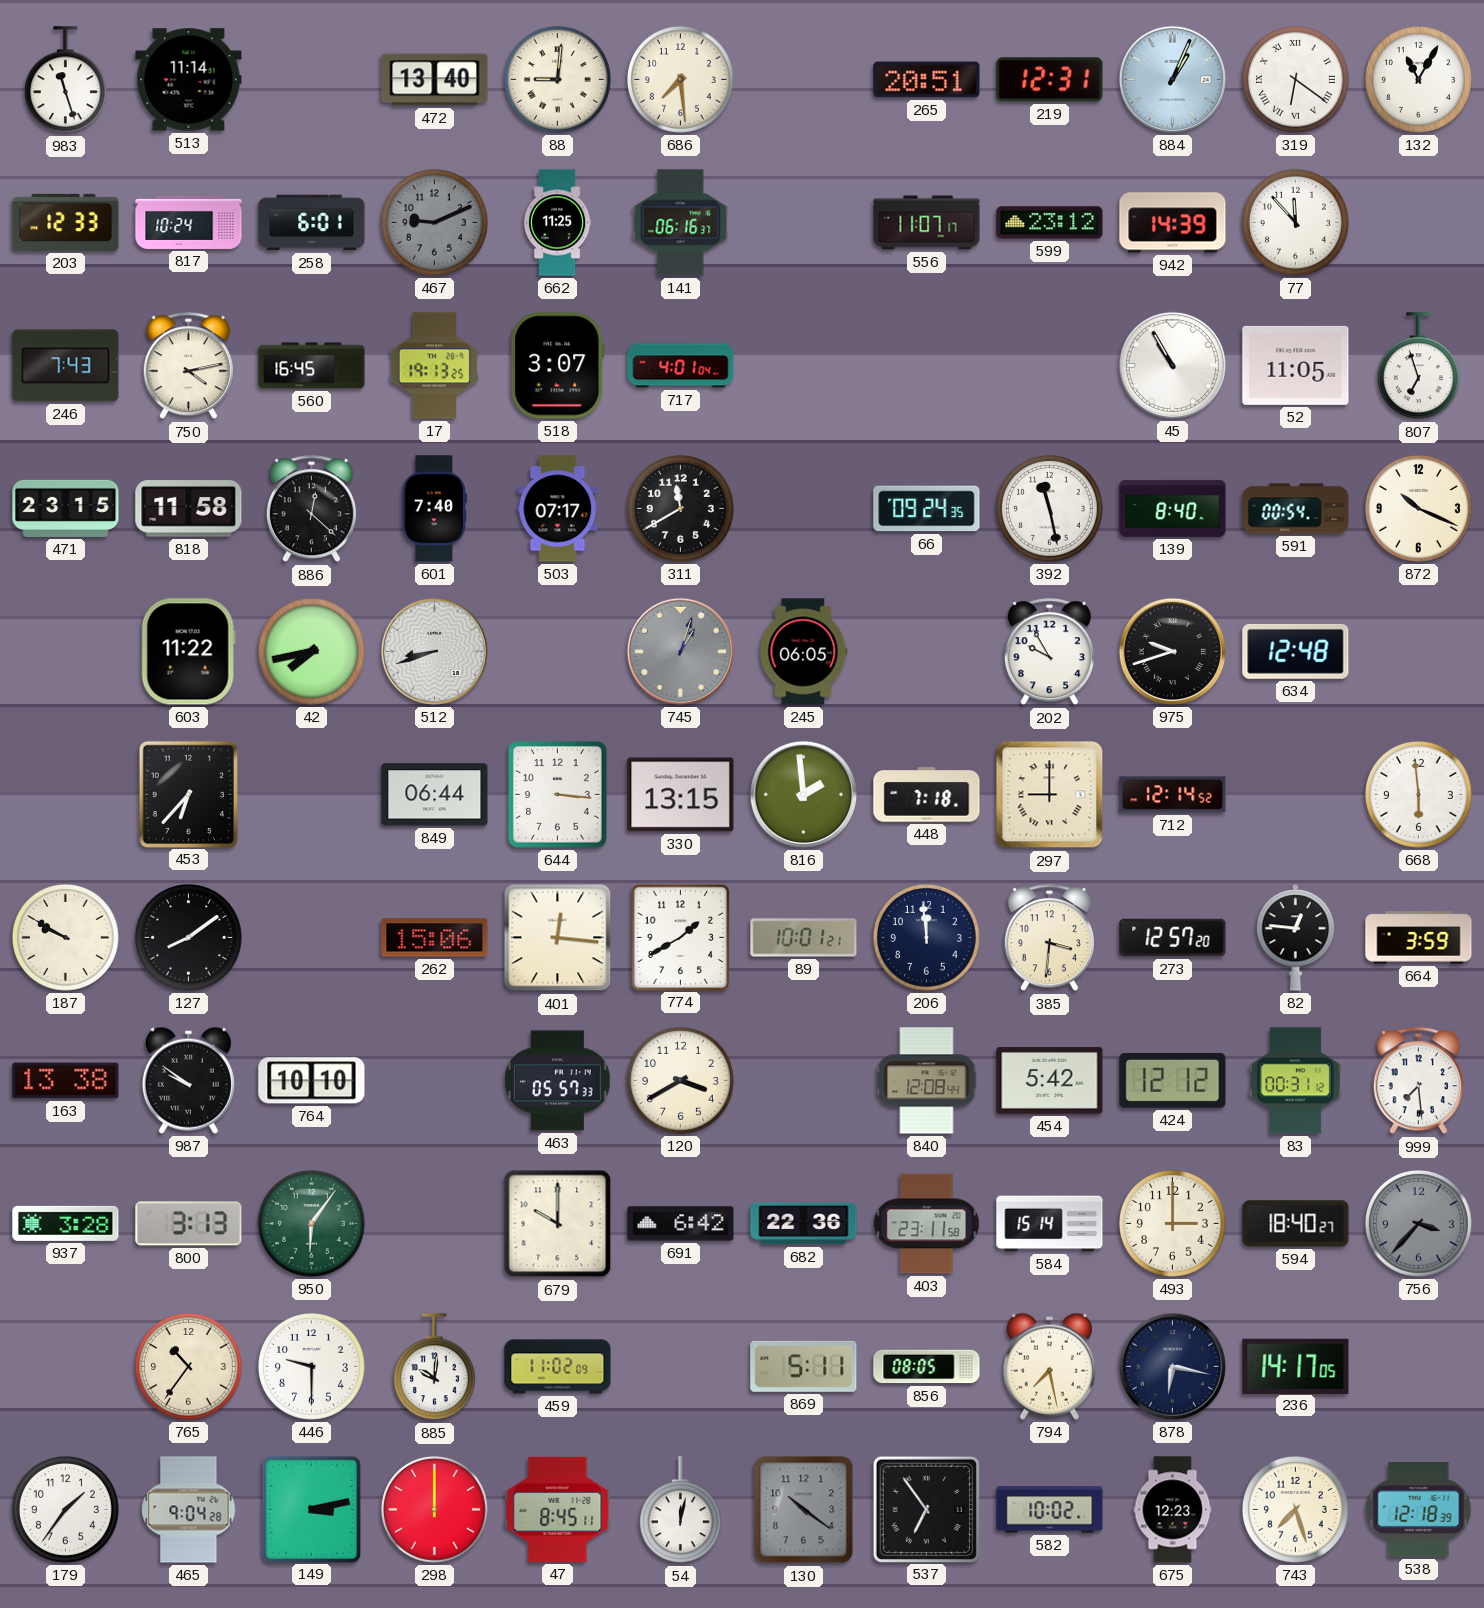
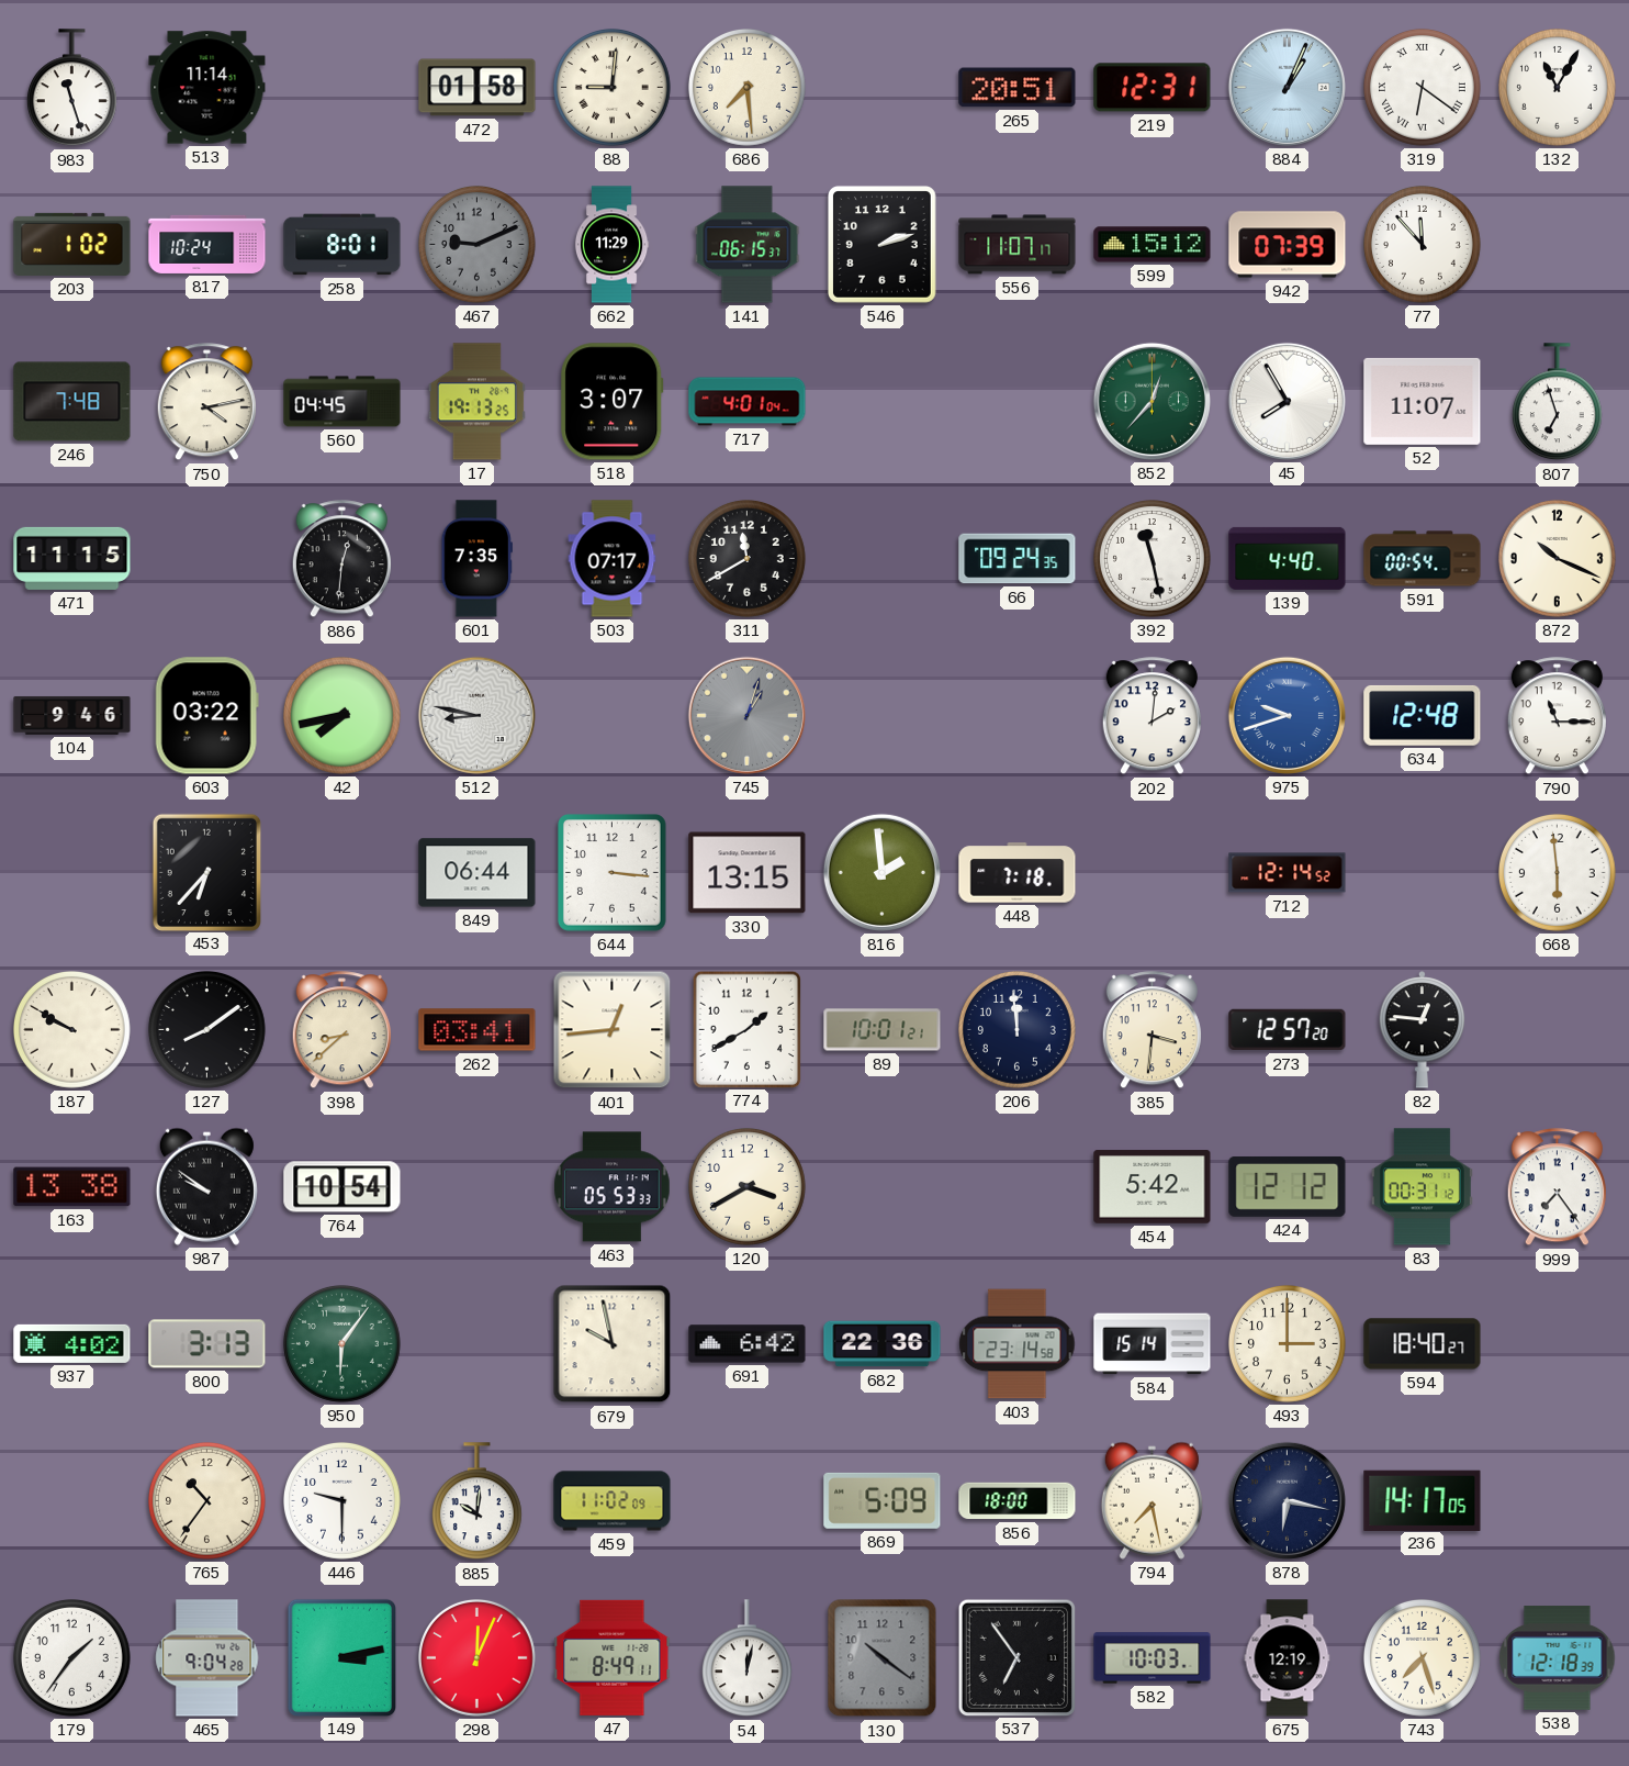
472: 13:40 -> 01:58
203: 12:33 -> 1:02
258: 6:01 -> 8:01
662: 11:25 -> 11:29
141: 06:16 -> 06:15
546: none -> 2:12
599: 23:12 -> 15:12
942: 14:39 -> 07:39
246: 7:43 -> 7:48
560: 16:45 -> 04:45
852: none -> 12:37
45: 10:55 -> 7:55
52: 11:05 -> 11:07
471: 23:15 -> 11:15
818: 11:58 -> none
886: 12:22 -> 12:31
601: 7:40 -> 7:35
139: 8:40 -> 4:40
104: none -> 9:46
603: 11:22 -> 03:22
512: 8:42 -> 8:47
245: 06:05 -> none
202: 9:55 -> 2:01
975 dial: black -> blue
790: none -> 11:15
297: 9:00 -> none
398: none -> 8:38
262: 15:06 -> 03:41
401: 12:16 -> 12:44
664: 3:59 -> none
764: 10:10 -> 10:54
463: 05:57 -> 05:53
840: 12:08 -> none
999: 7:29 -> 7:24
937: 3:28 -> 4:02
679: 10:00 -> 9:58
403: 23:11 -> 23:14
756: 3:37 -> none
869: 5:11 -> 5:09
856: 08:05 -> 18:00
298: 12:00 -> 12:04
47: 8:45 -> 8:49
582: 10:02 -> 10:03
675: 12:23 -> 12:19
